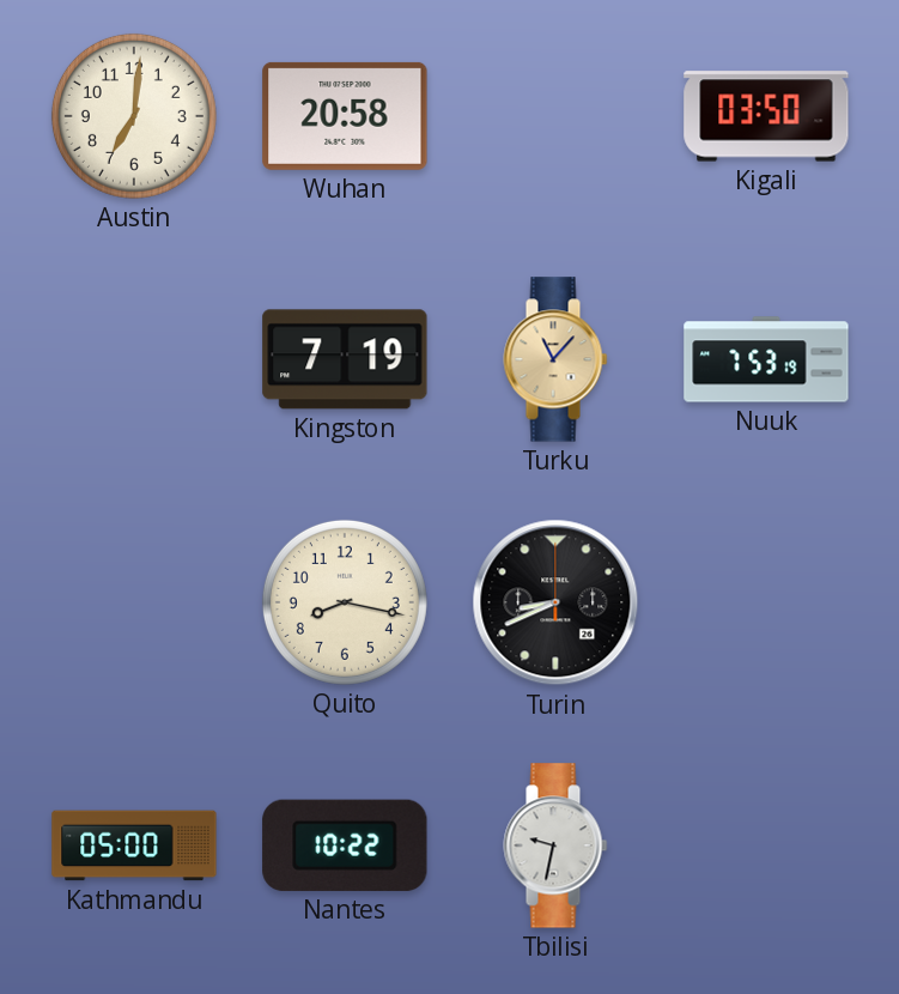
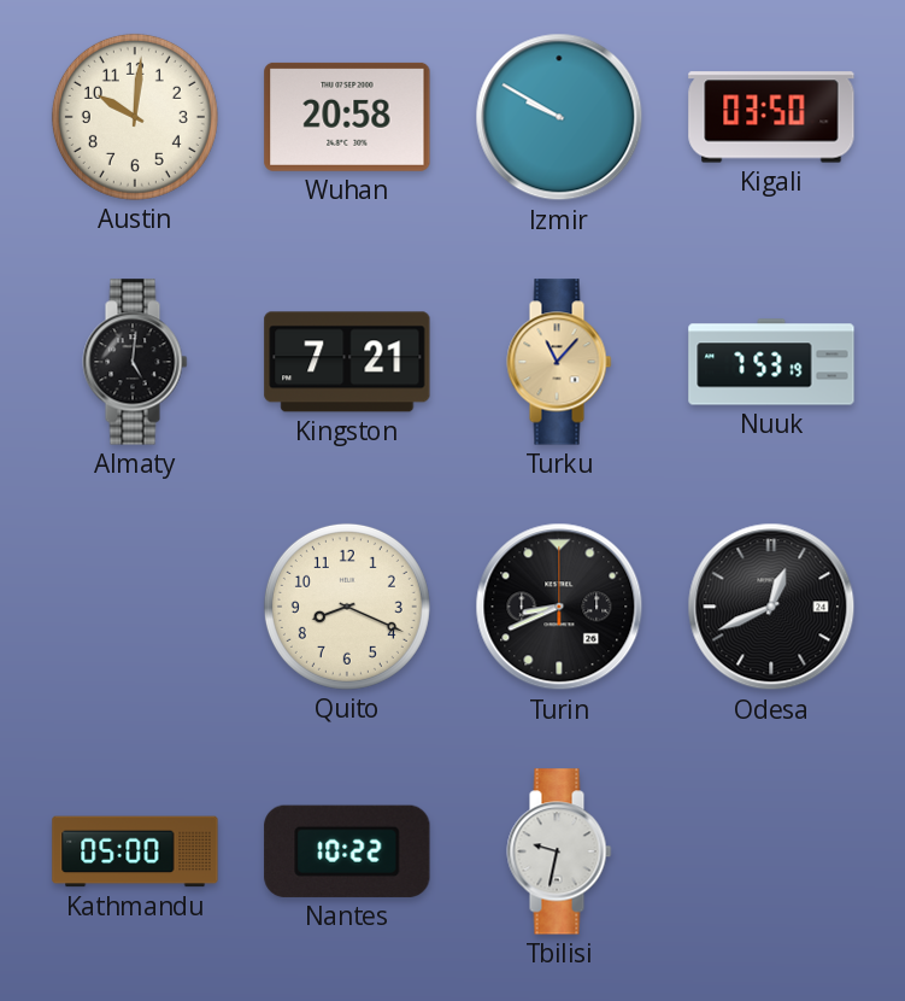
Austin: 7:01 -> 10:01
Izmir: none -> 9:50
Almaty: none -> 5:01
Kingston: 7:19 -> 7:21
Quito: 8:17 -> 8:19
Odesa: none -> 12:41
